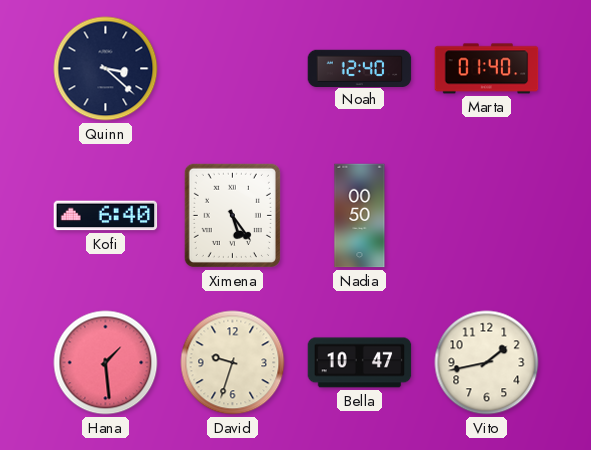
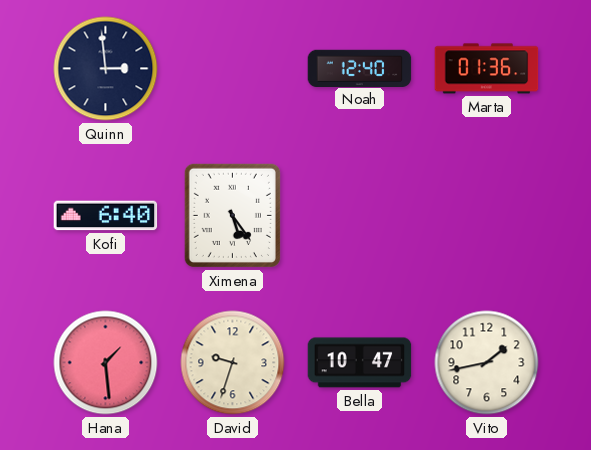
Quinn: 3:22 -> 2:59
Marta: 01:40 -> 01:36
Nadia: 00:50 -> none
